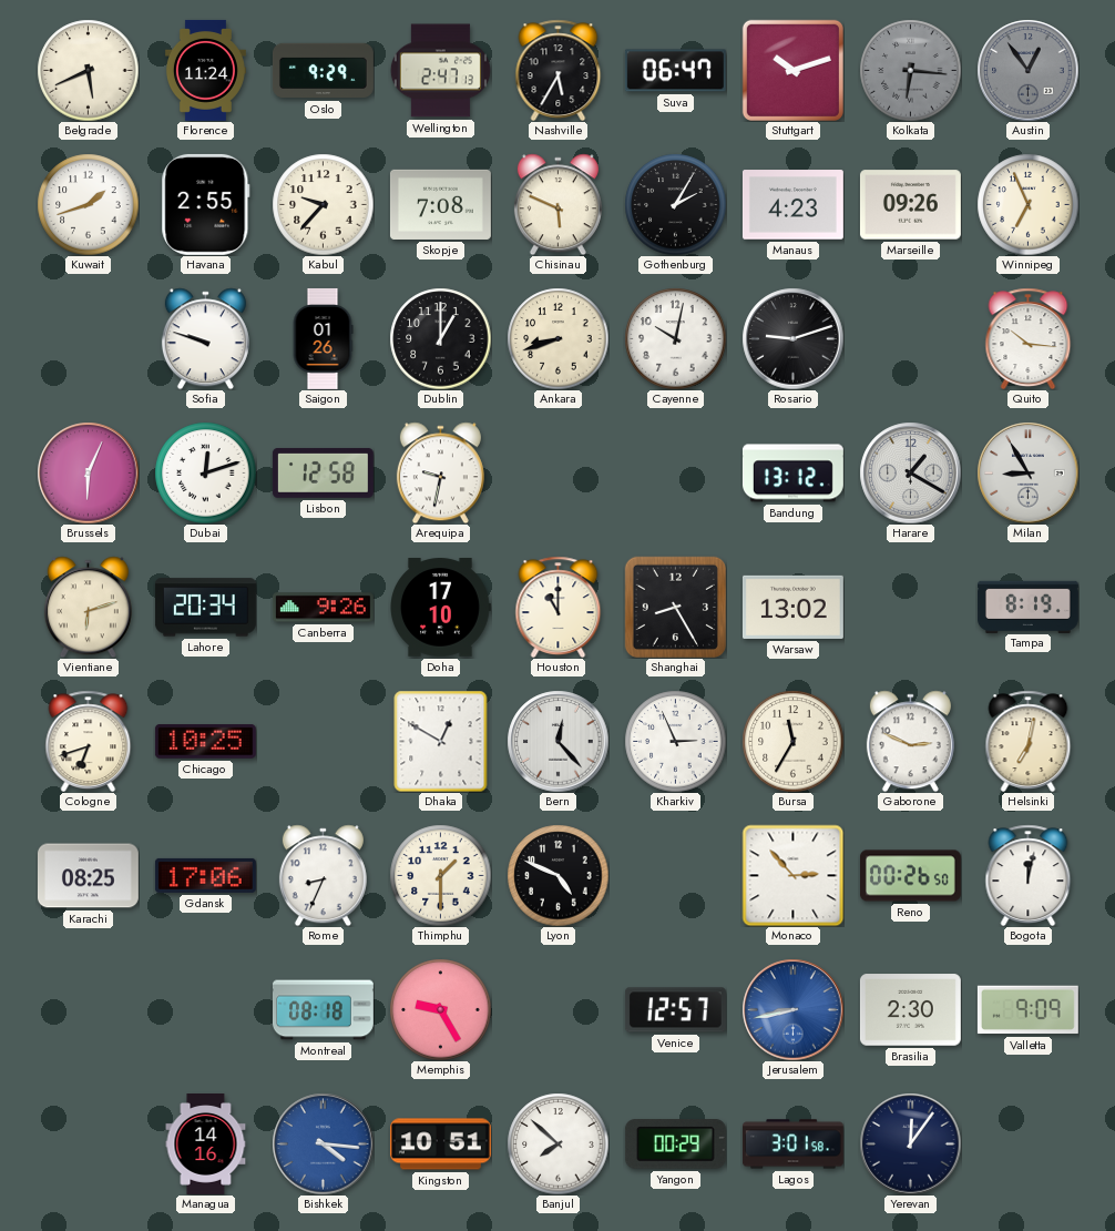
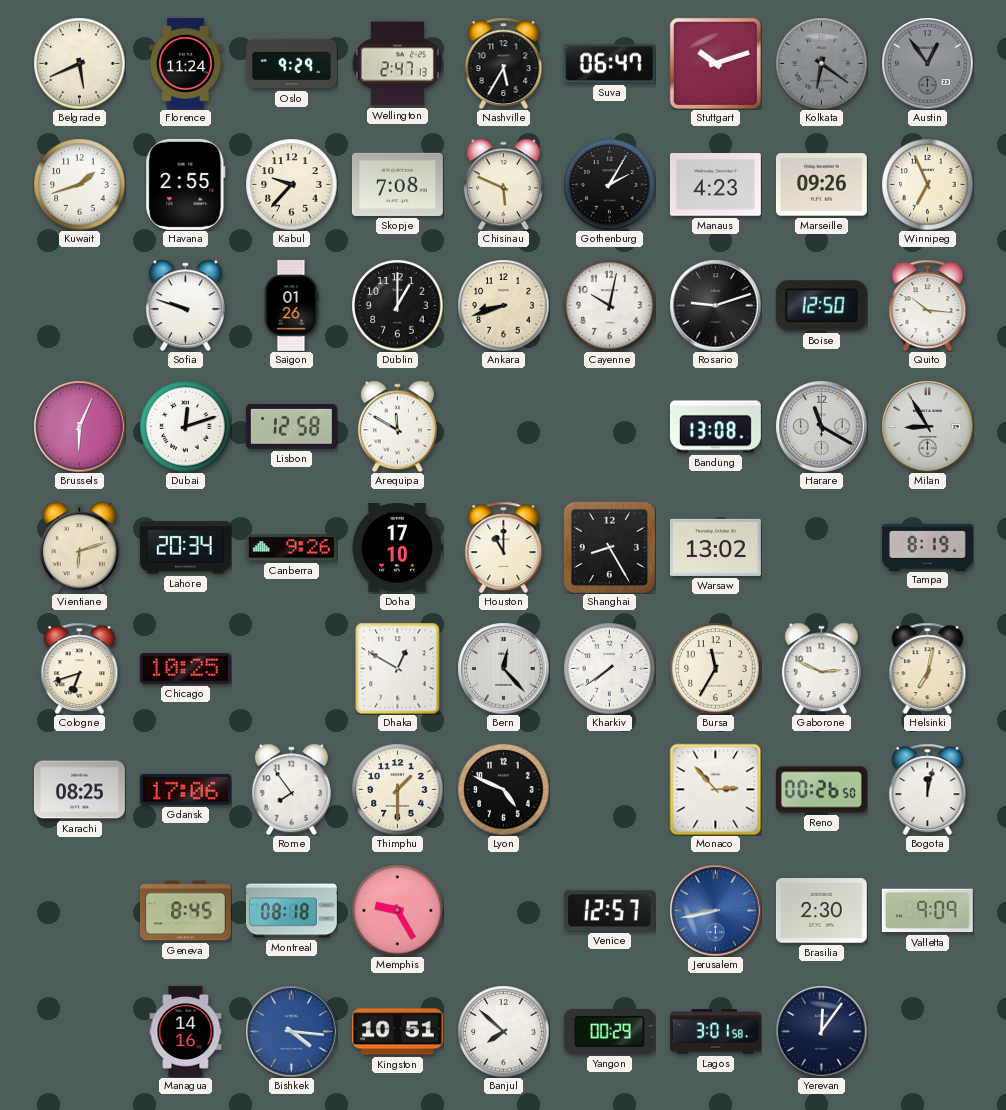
Kolkata: 6:16 -> 6:21
Boise: none -> 12:50
Arequipa: 9:32 -> 11:50
Bandung: 13:12 -> 13:08
Harare: 1:20 -> 11:20
Kharkiv: 2:56 -> 7:39
Rome: 8:34 -> 7:54
Geneva: none -> 8:45
